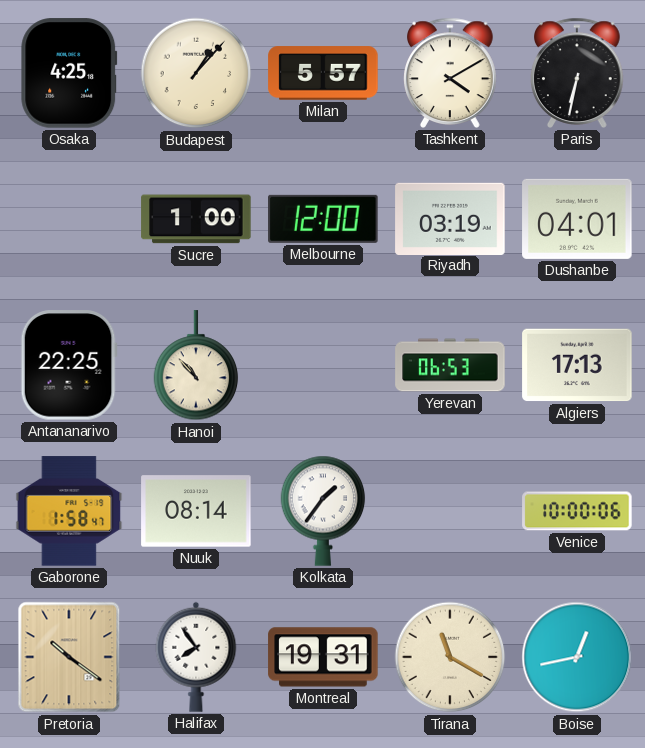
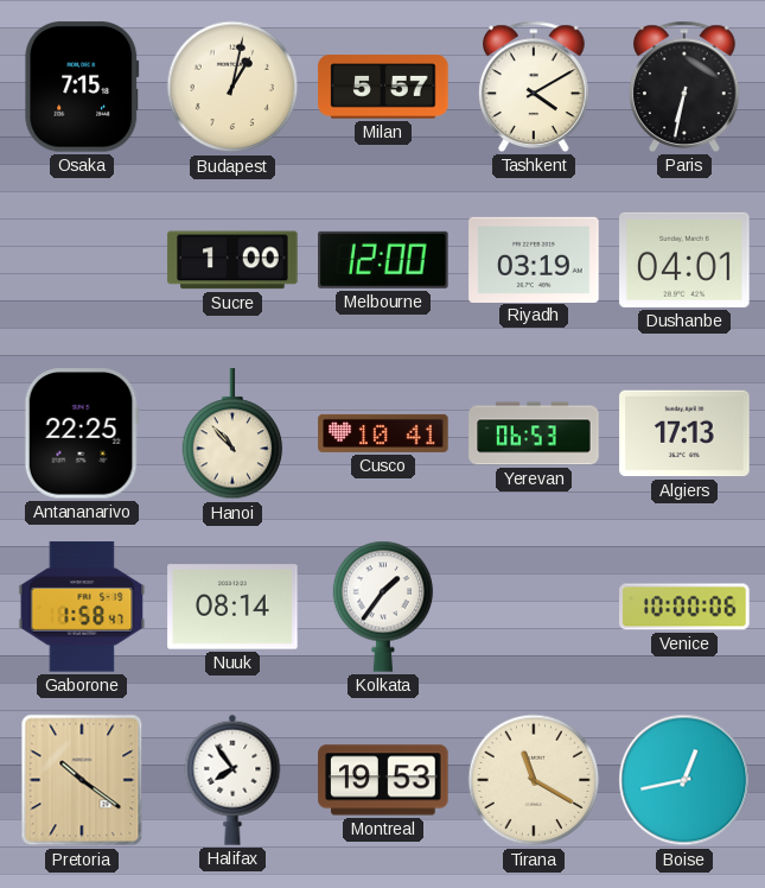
Osaka: 4:25 -> 7:15
Budapest: 1:07 -> 1:02
Cusco: none -> 10:41
Montreal: 19:31 -> 19:53
